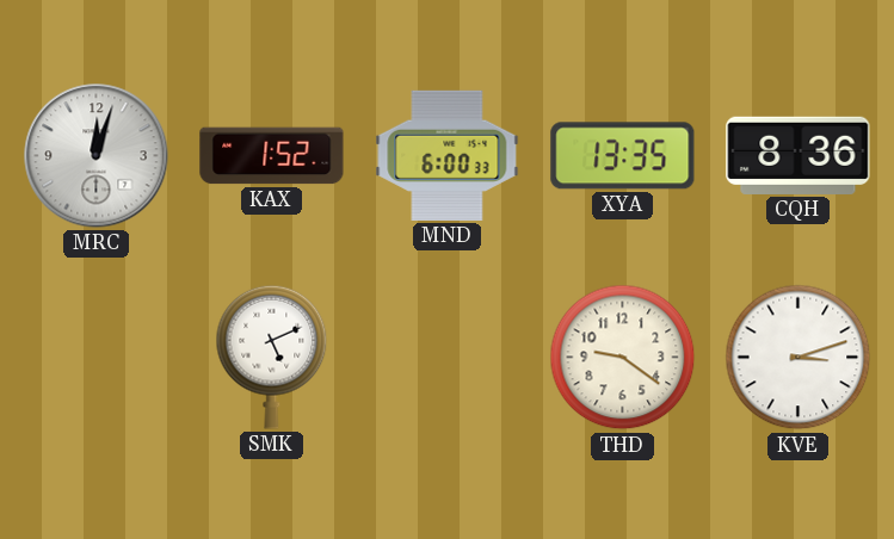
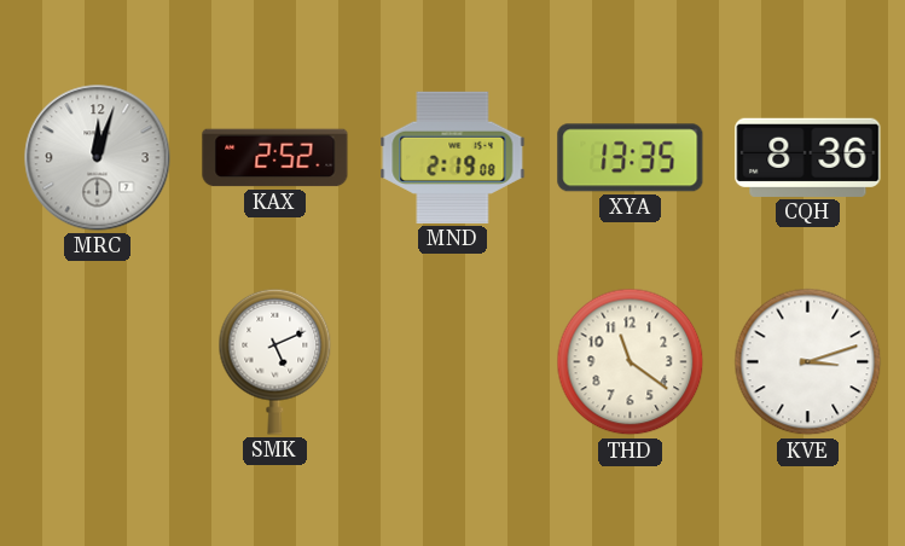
KAX: 1:52 -> 2:52
MND: 6:00 -> 2:19
THD: 9:21 -> 11:21
